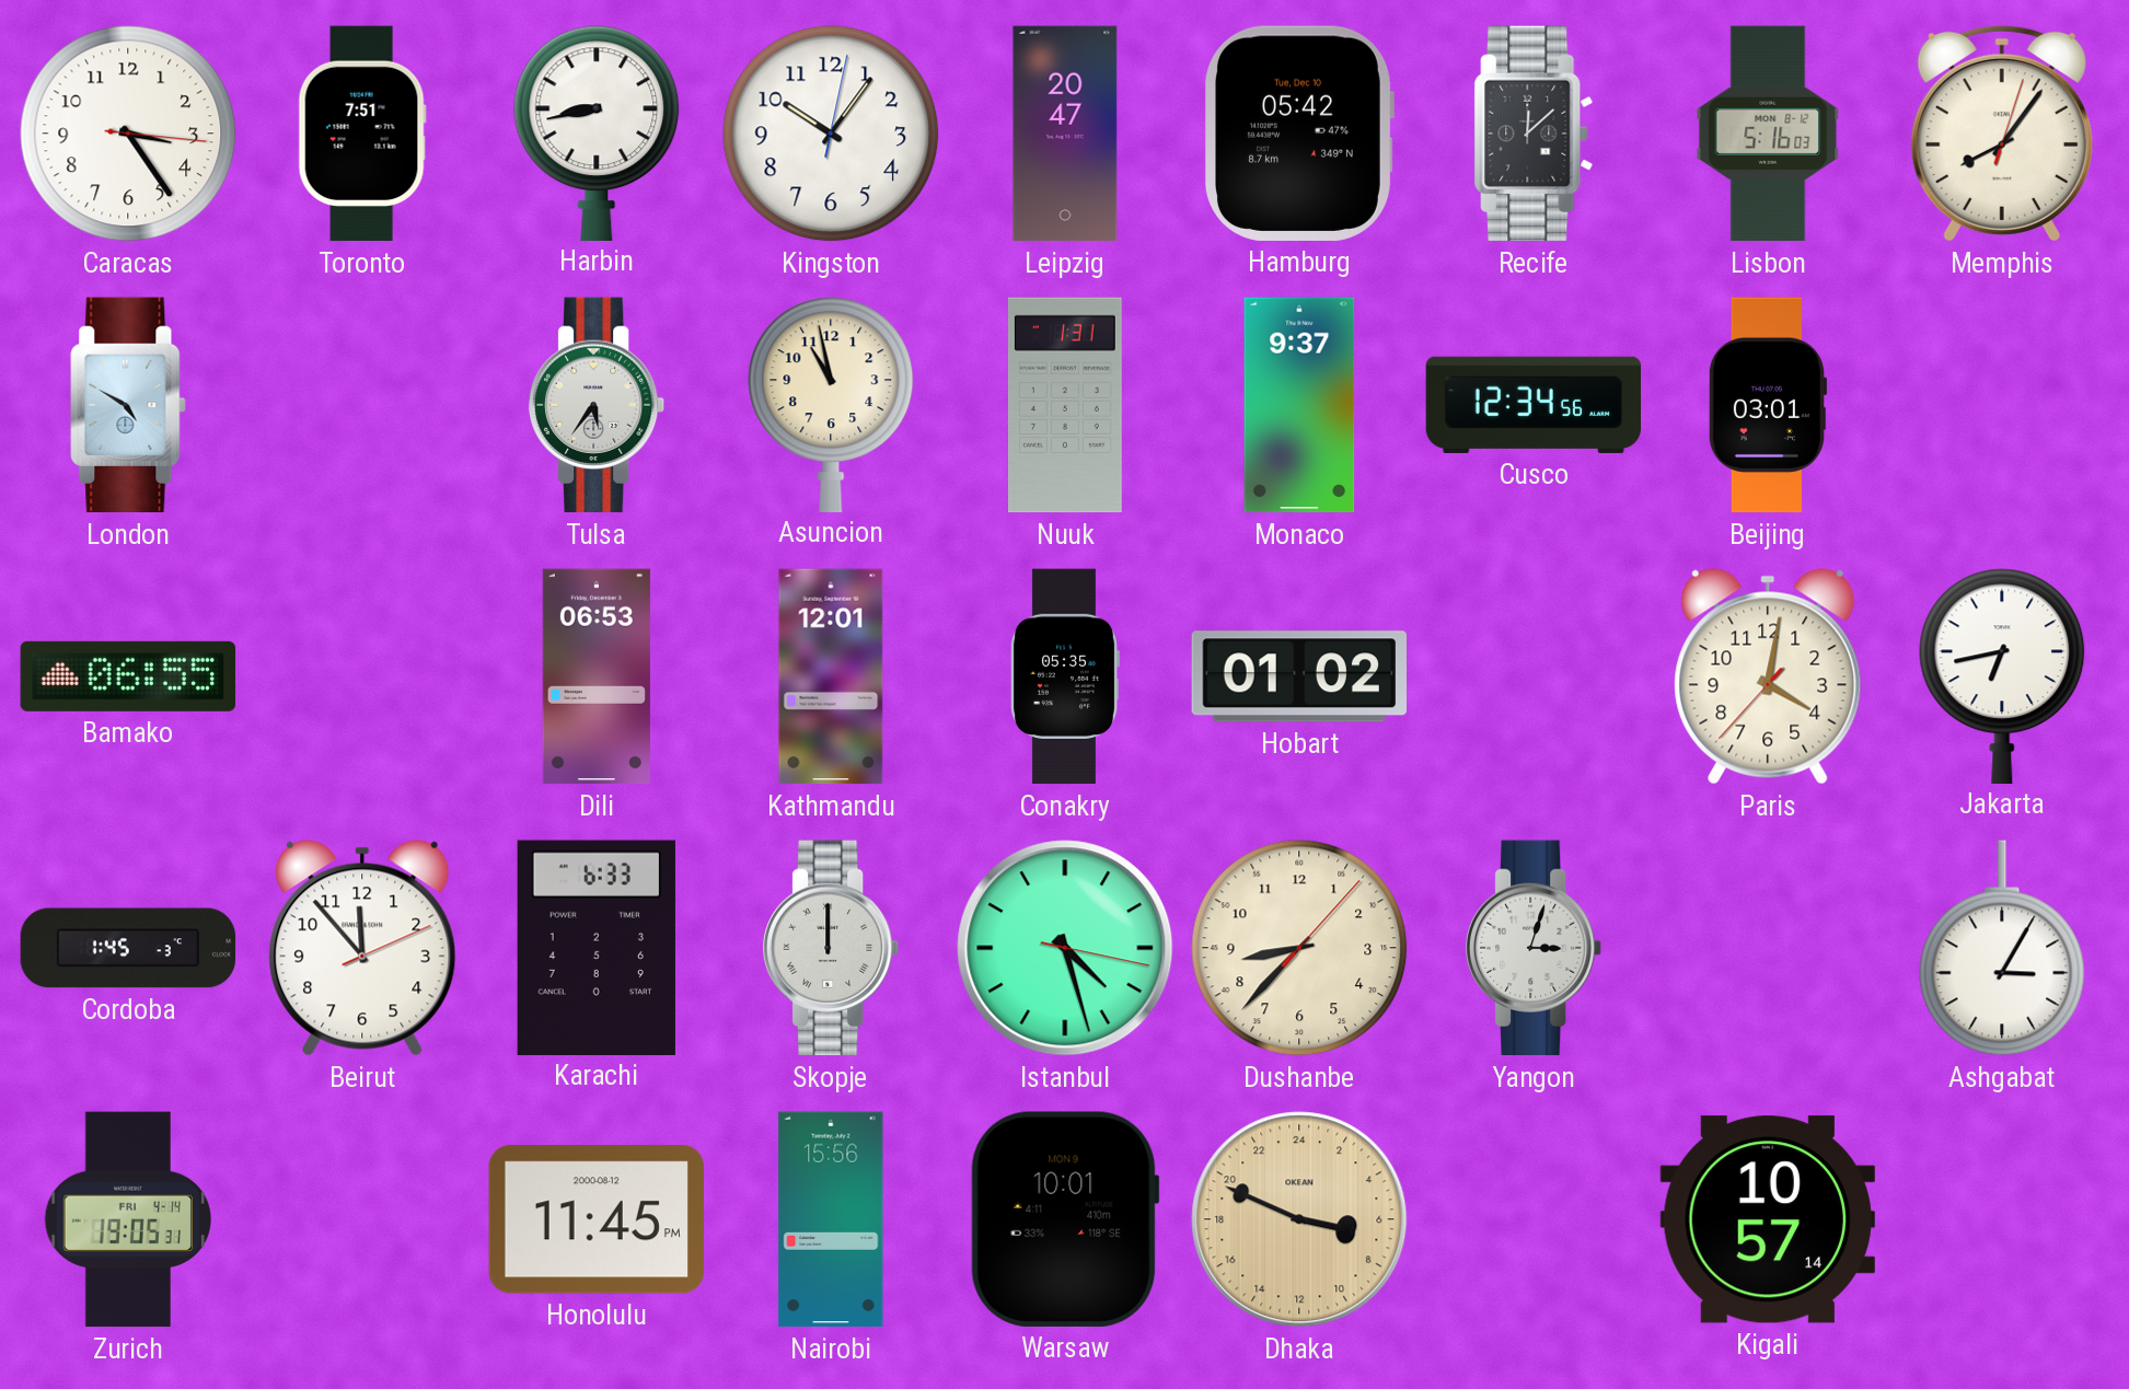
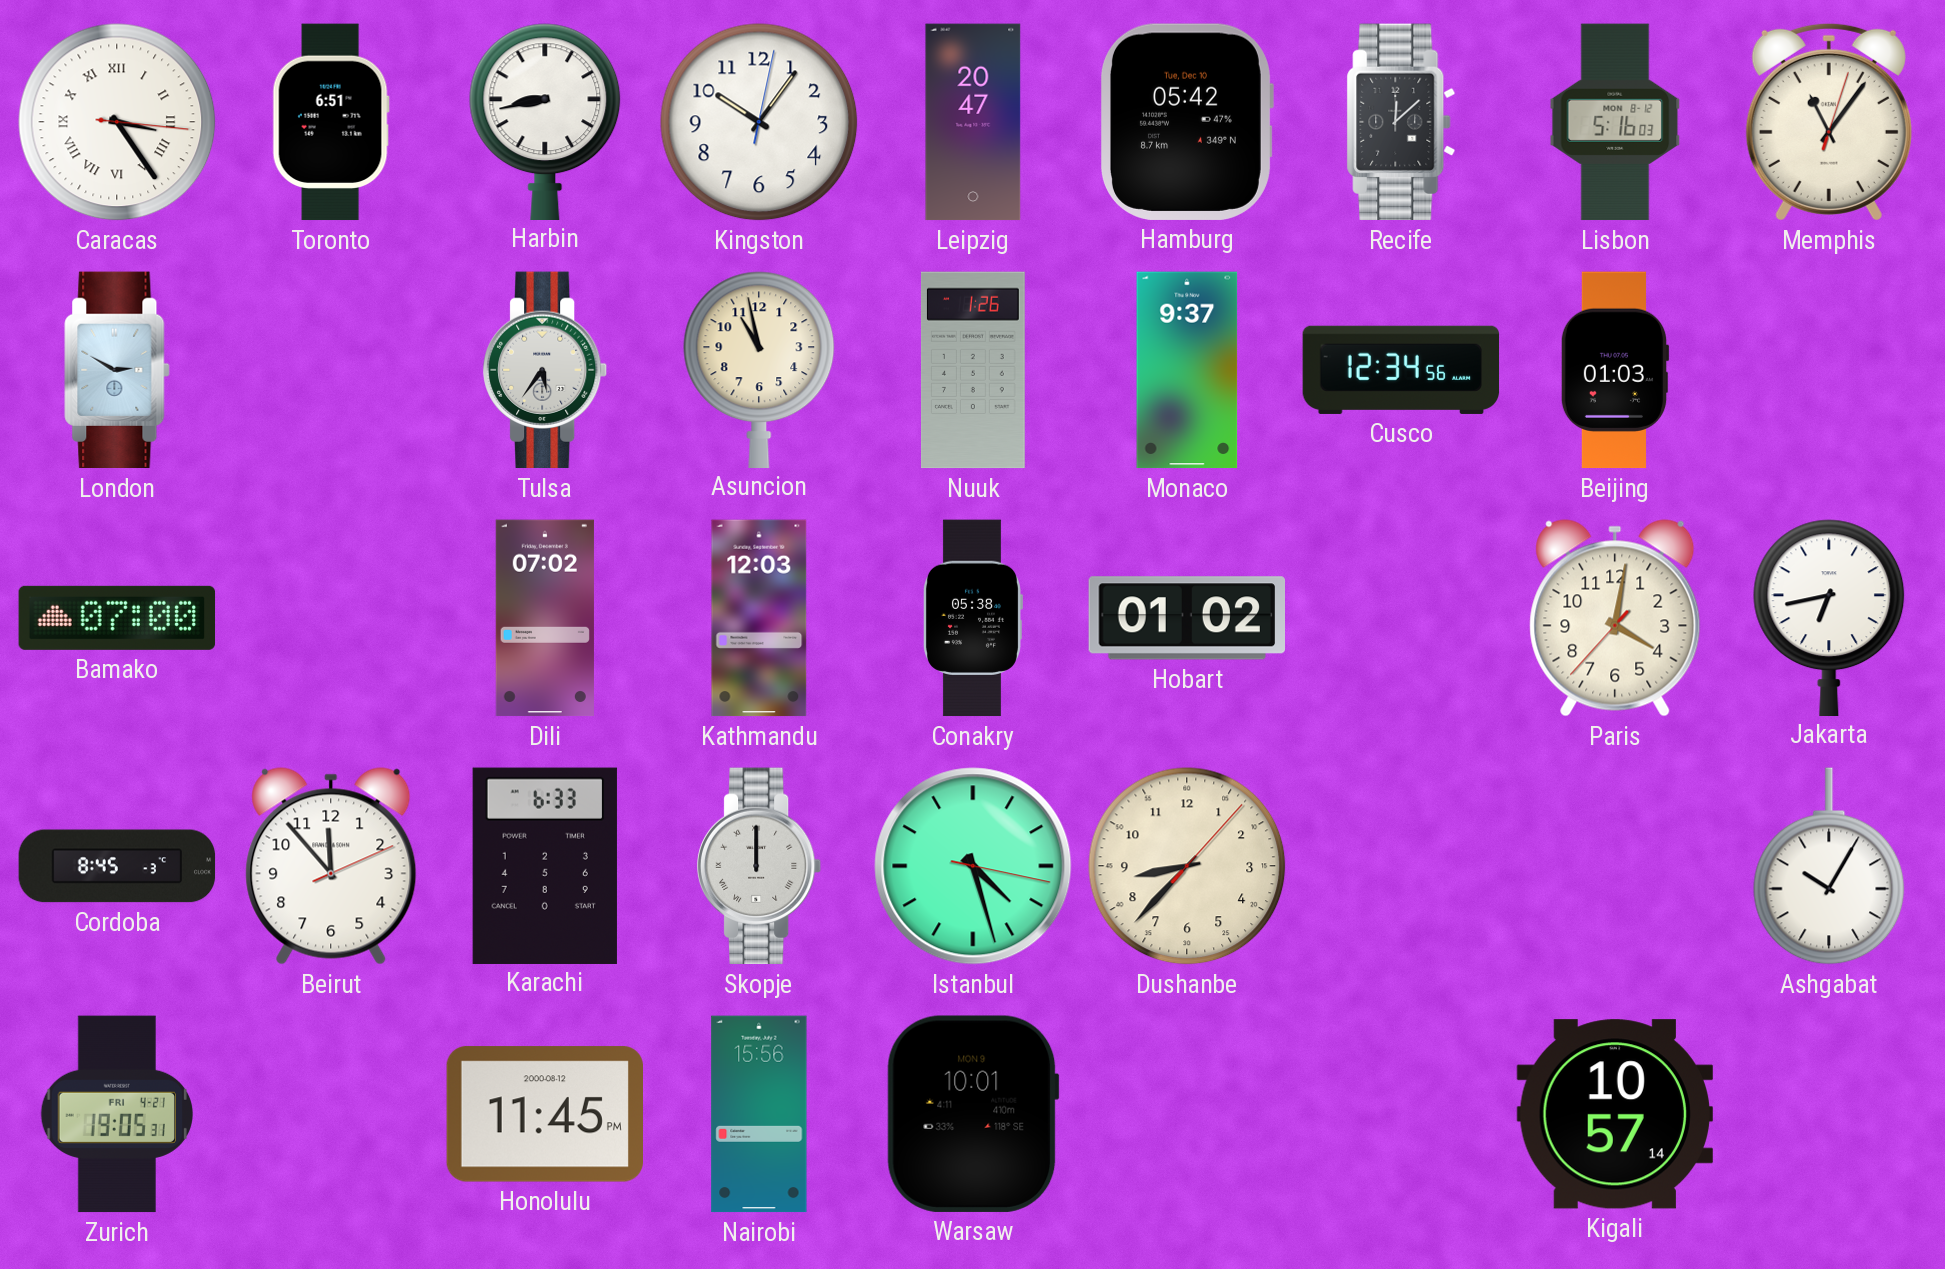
Caracas numerals: Arabic -> Roman
Toronto: 7:51 -> 6:51
Memphis: 8:06 -> 11:06
London: 4:50 -> 2:50
Nuuk: 1:31 -> 1:26
Beijing: 03:01 -> 01:03
Bamako: 06:55 -> 07:00
Dili: 06:53 -> 07:02
Kathmandu: 12:01 -> 12:03
Conakry: 05:35 -> 05:38
Cordoba: 1:45 -> 8:45
Yangon: 3:03 -> none
Ashgabat: 3:05 -> 10:05
Zurich date: FRI 4-14 -> FRI 4-21
Dhaka: 6:49 -> none
